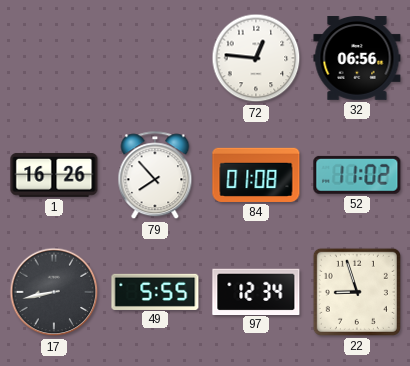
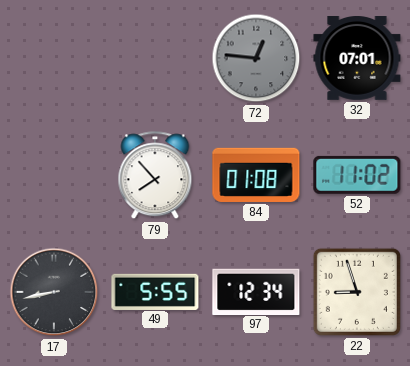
72 dial: white -> grey
32: 06:56 -> 07:01
1: 16:26 -> none
